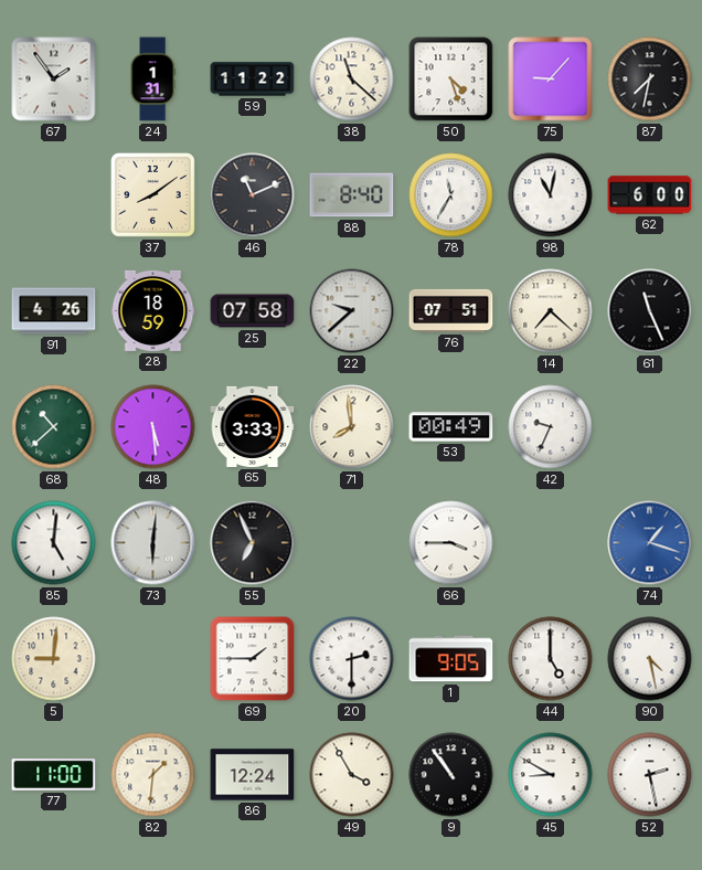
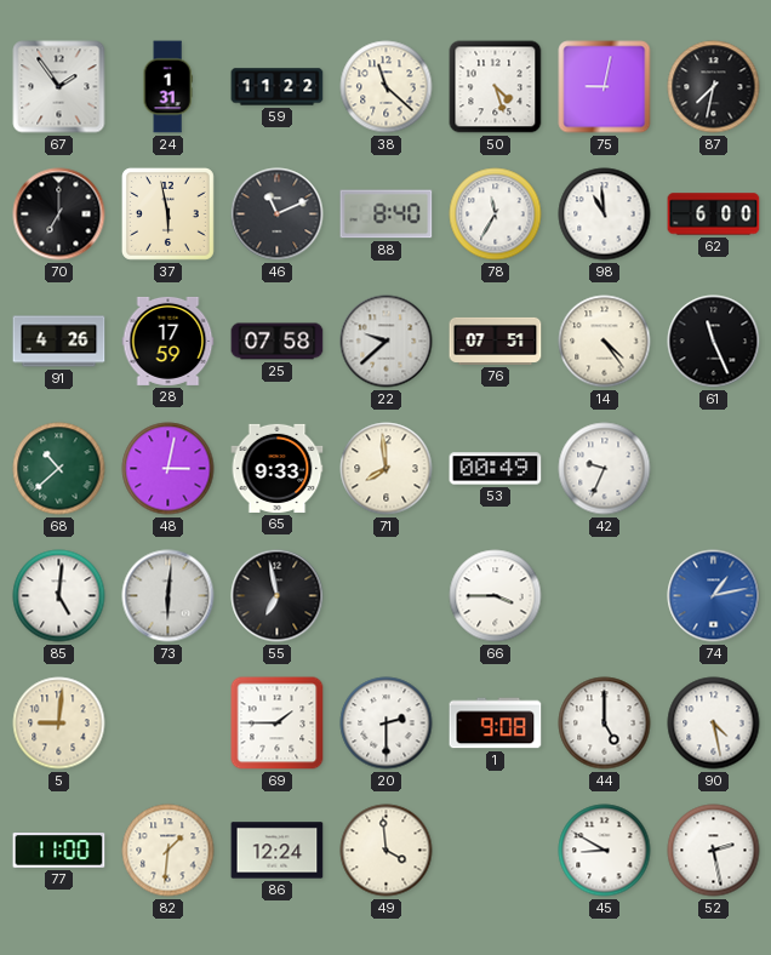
75: 9:07 -> 9:02
70: none -> 7:00
37: 8:09 -> 5:58
98: 11:02 -> 10:59
28: 18:59 -> 17:59
14: 7:22 -> 4:24
48: 5:29 -> 3:02
65: 3:33 -> 9:33
55: 6:56 -> 6:58
74: 1:18 -> 1:13
1: 9:05 -> 9:08
49: 3:55 -> 3:59
9: 10:54 -> none
